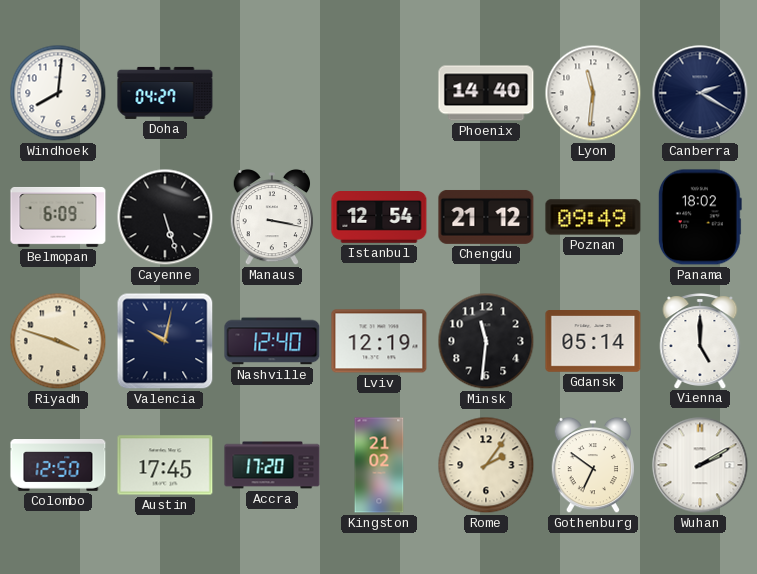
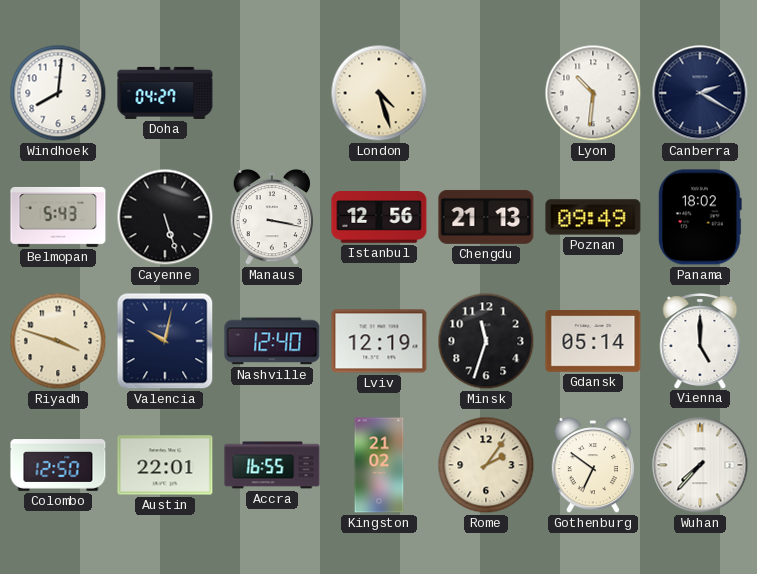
London: none -> 4:27
Phoenix: 14:40 -> none
Lyon: 11:31 -> 10:31
Belmopan: 6:09 -> 5:43
Istanbul: 12:54 -> 12:56
Chengdu: 21:12 -> 21:13
Minsk: 11:31 -> 11:33
Austin: 17:45 -> 22:01
Accra: 17:20 -> 16:55
Wuhan: 2:10 -> 7:37
